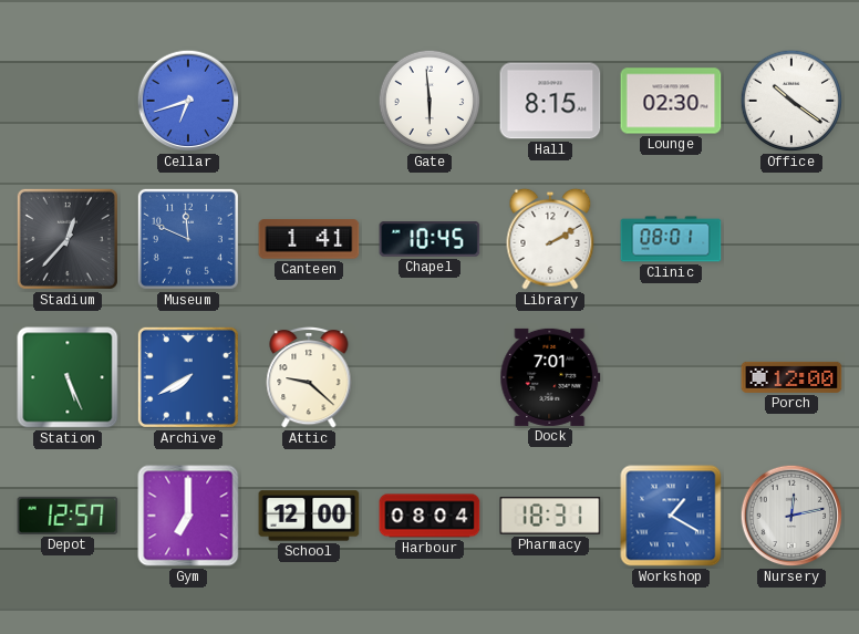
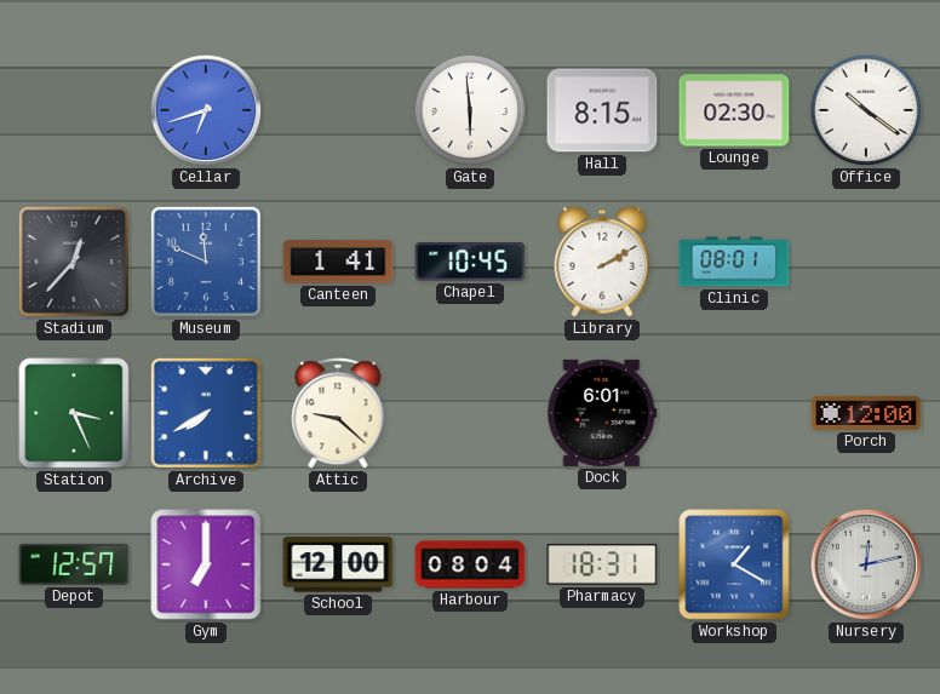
Station: 5:26 -> 3:26
Dock: 7:01 -> 6:01
